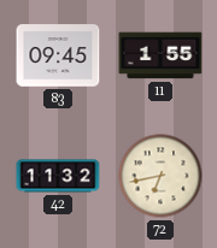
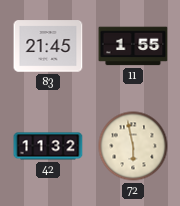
83: 09:45 -> 21:45
72: 6:43 -> 5:58
